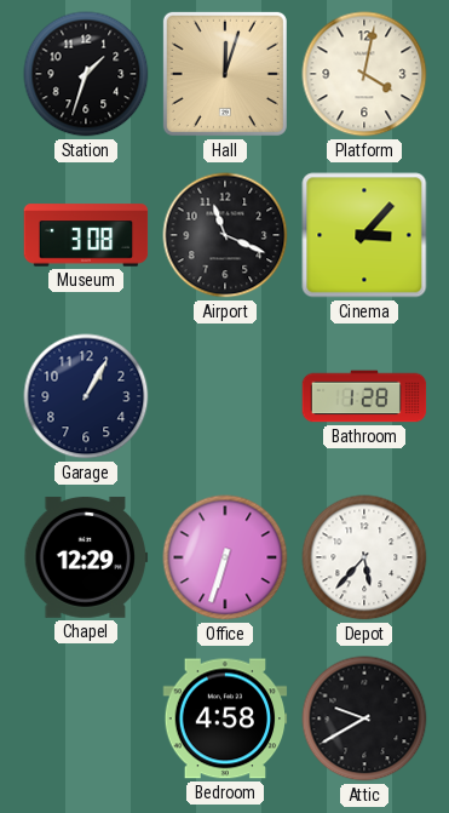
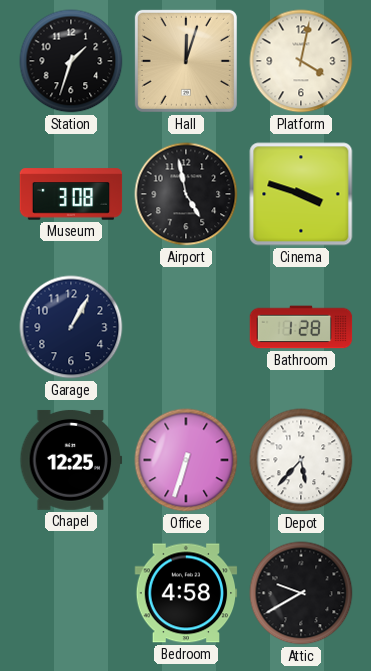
Airport: 11:19 -> 4:58
Cinema: 3:07 -> 3:48
Chapel: 12:29 -> 12:25
